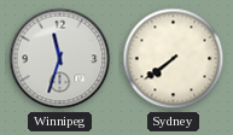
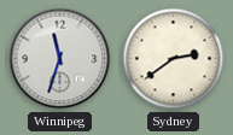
Sydney: 7:39 -> 2:39
